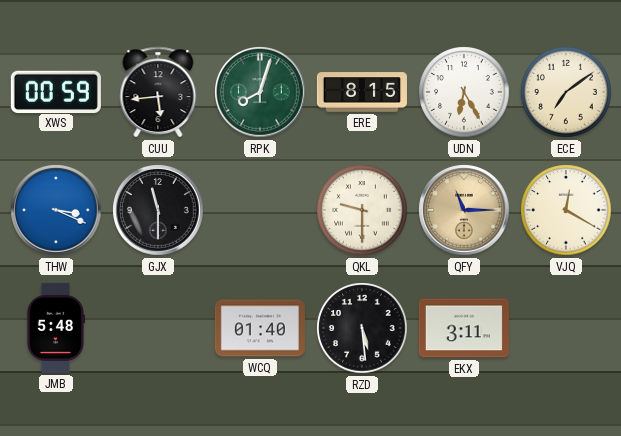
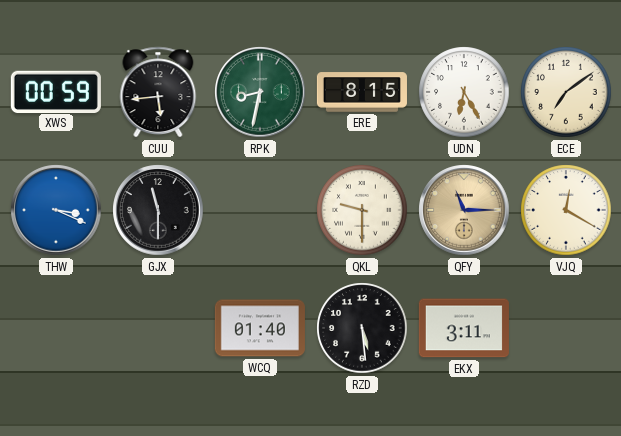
RPK: 8:03 -> 8:32
JMB: 5:48 -> none
